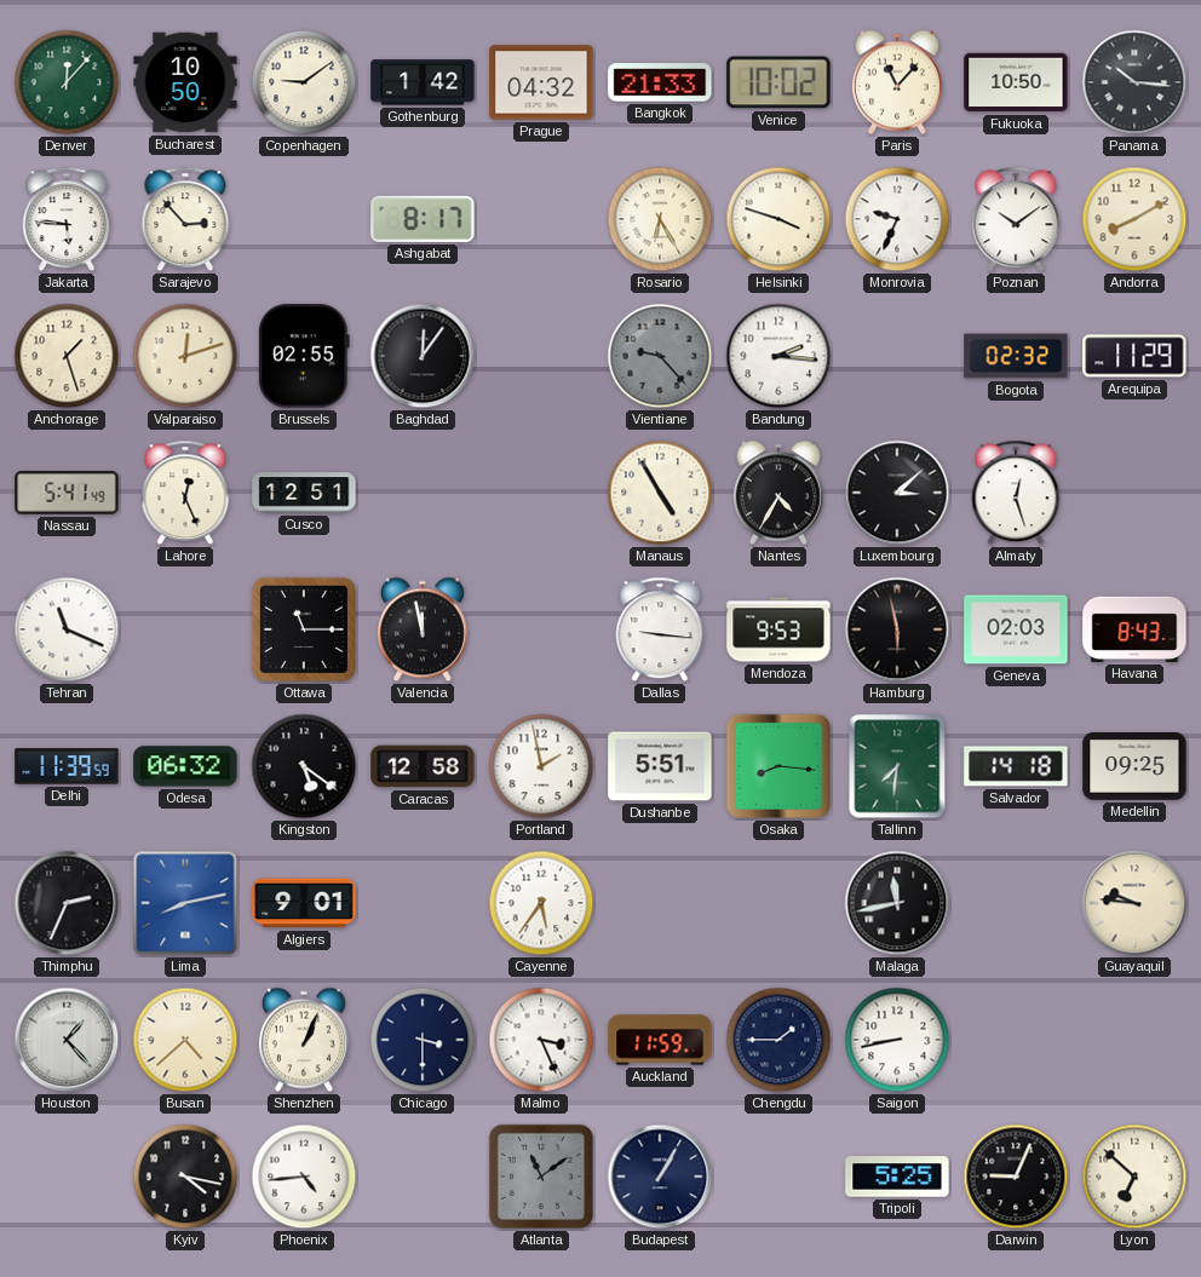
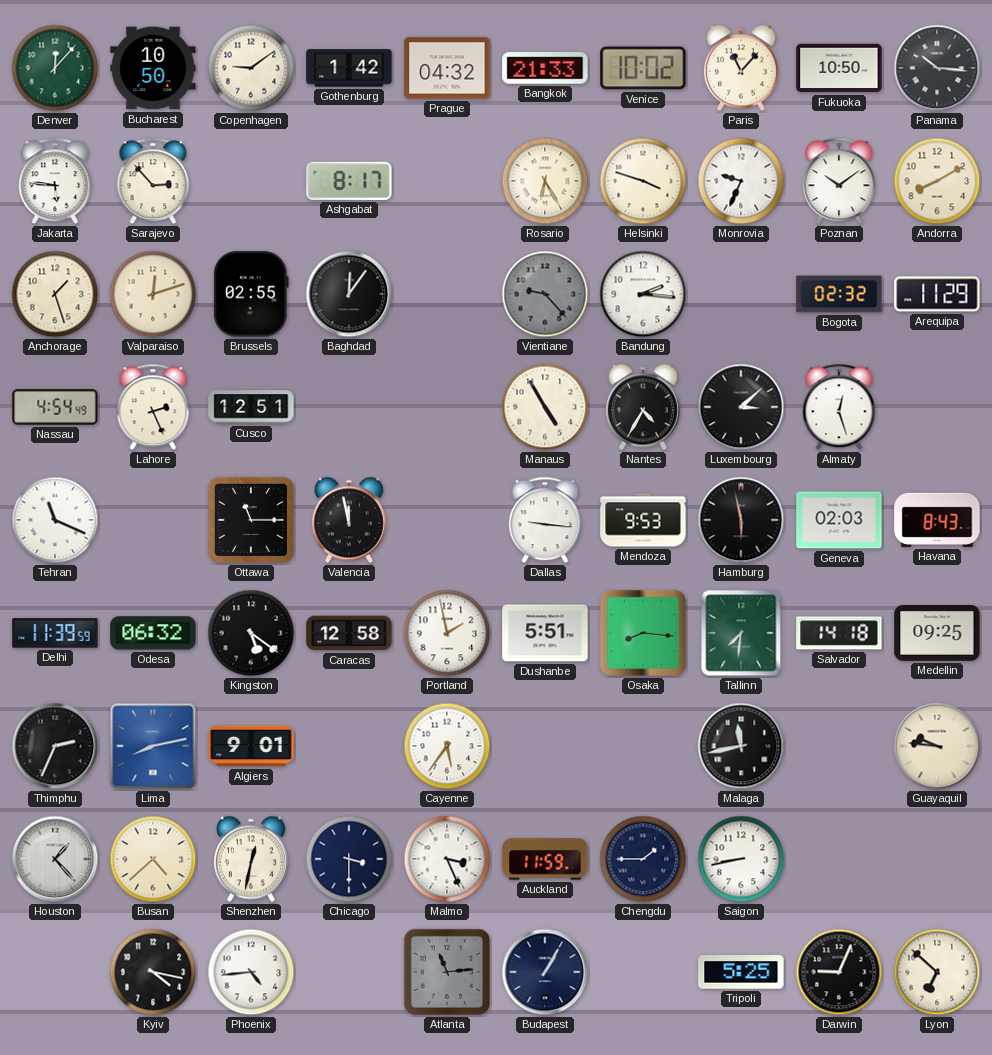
Nassau: 5:41 -> 4:54
Lahore: 12:26 -> 2:26
Shenzhen: 1:04 -> 12:32
Atlanta: 11:09 -> 11:14
